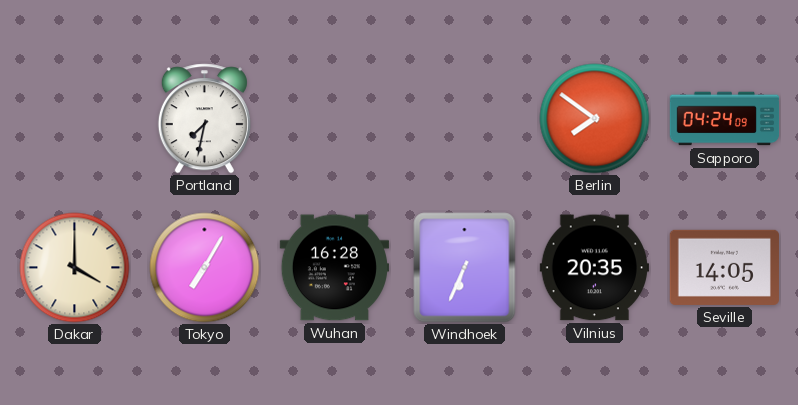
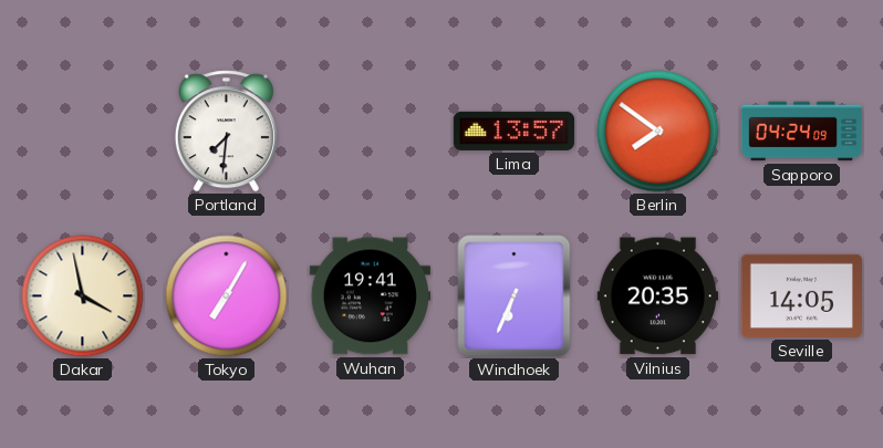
Portland: 7:32 -> 7:31
Lima: none -> 13:57
Dakar: 4:00 -> 3:58
Wuhan: 16:28 -> 19:41
